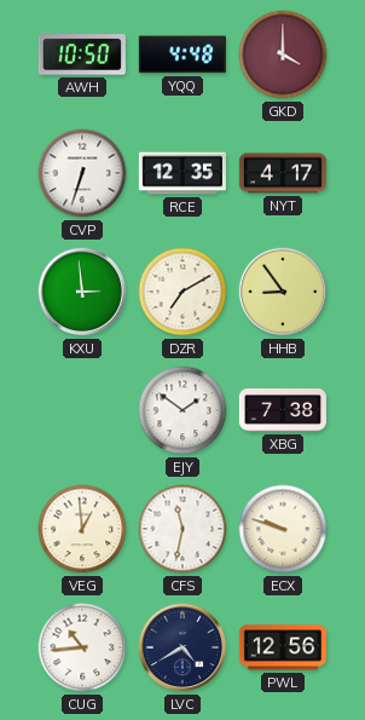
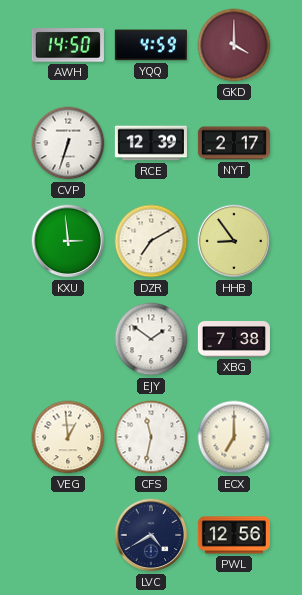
AWH: 10:50 -> 14:50
YQQ: 4:48 -> 4:59
RCE: 12:35 -> 12:39
NYT: 4:17 -> 2:17
ECX: 9:48 -> 7:00
CUG: 10:44 -> none
